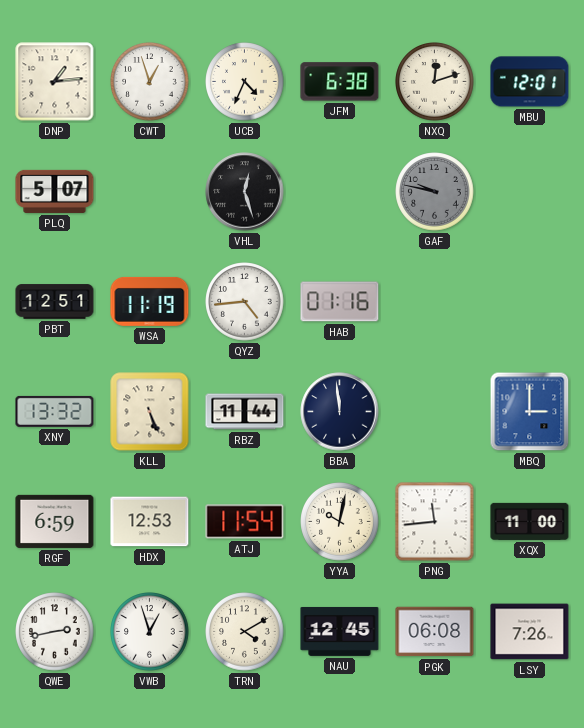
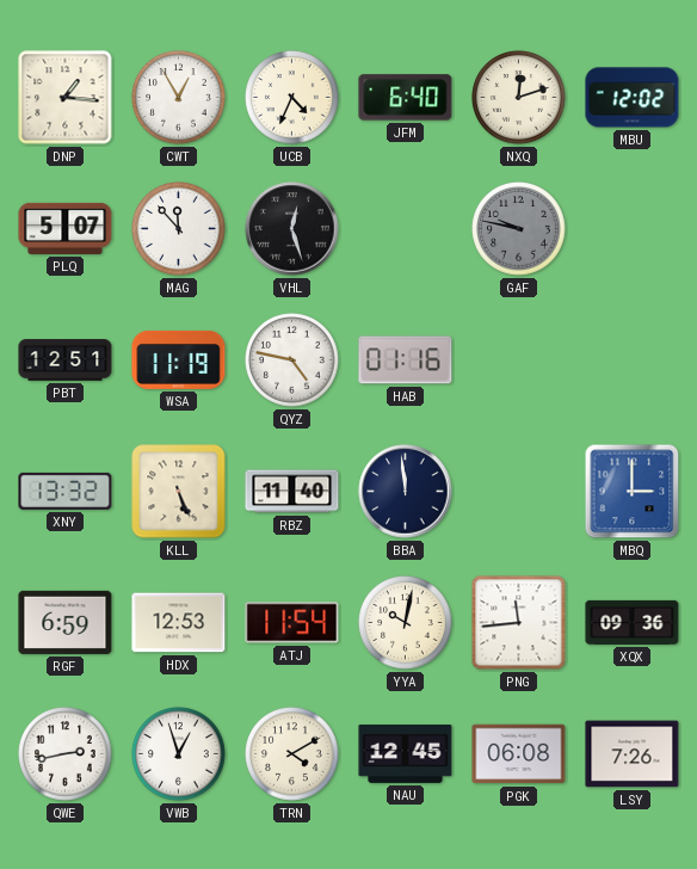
DNP: 1:14 -> 1:16
CWT: 12:57 -> 12:55
JFM: 6:38 -> 6:40
MBU: 12:01 -> 12:02
MAG: none -> 11:53
QYZ: 4:44 -> 4:47
RBZ: 11:44 -> 11:40
XQX: 11:00 -> 09:36
